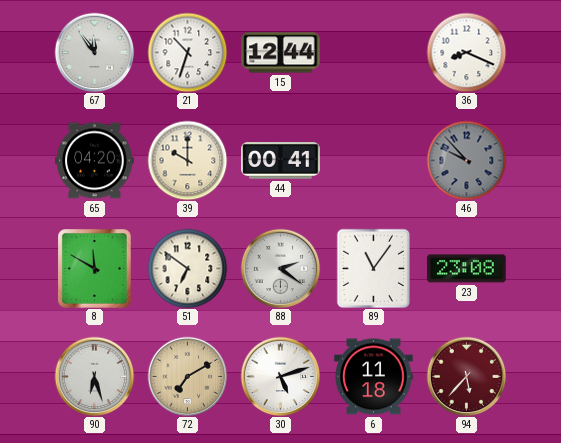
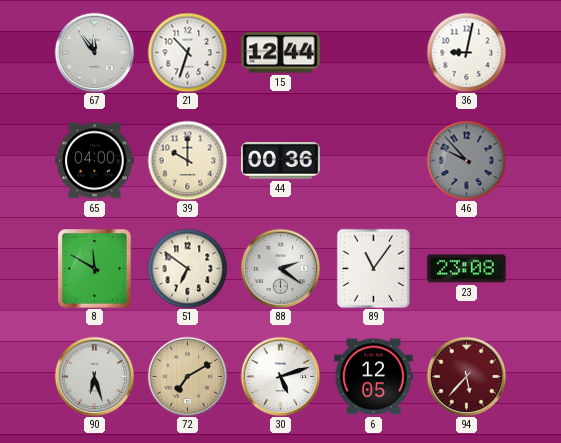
36: 8:19 -> 9:02
65: 04:20 -> 04:00
44: 00:41 -> 00:36
6: 11:18 -> 12:05
